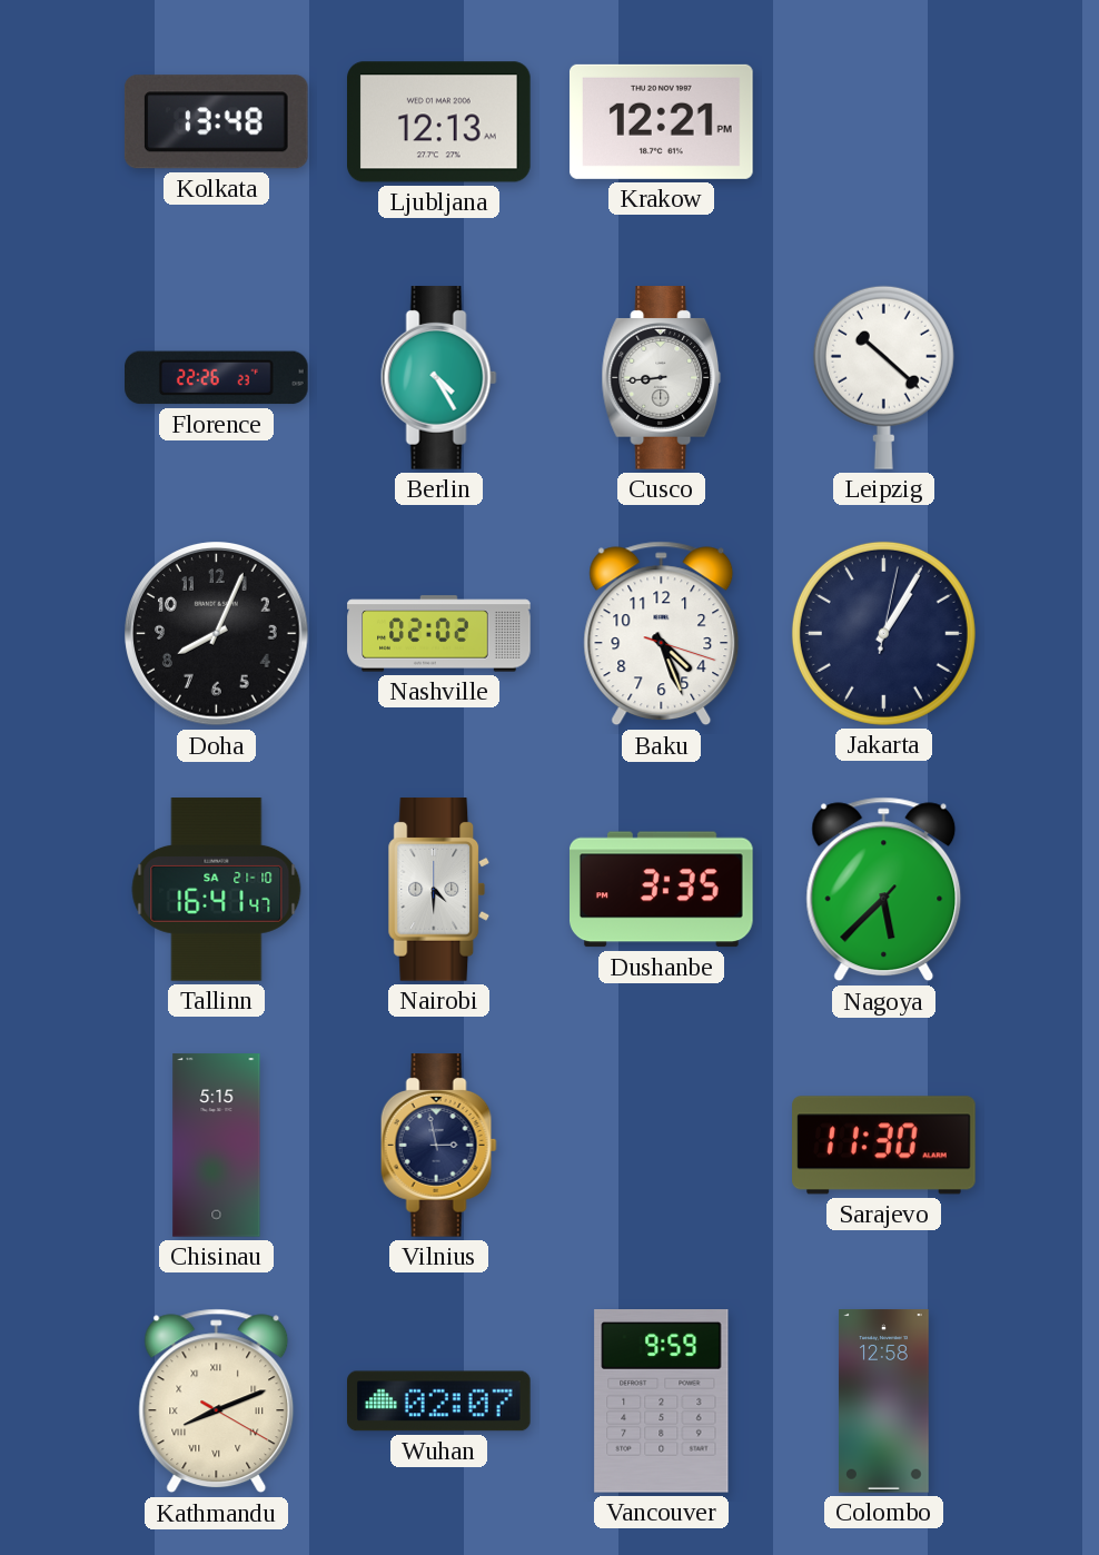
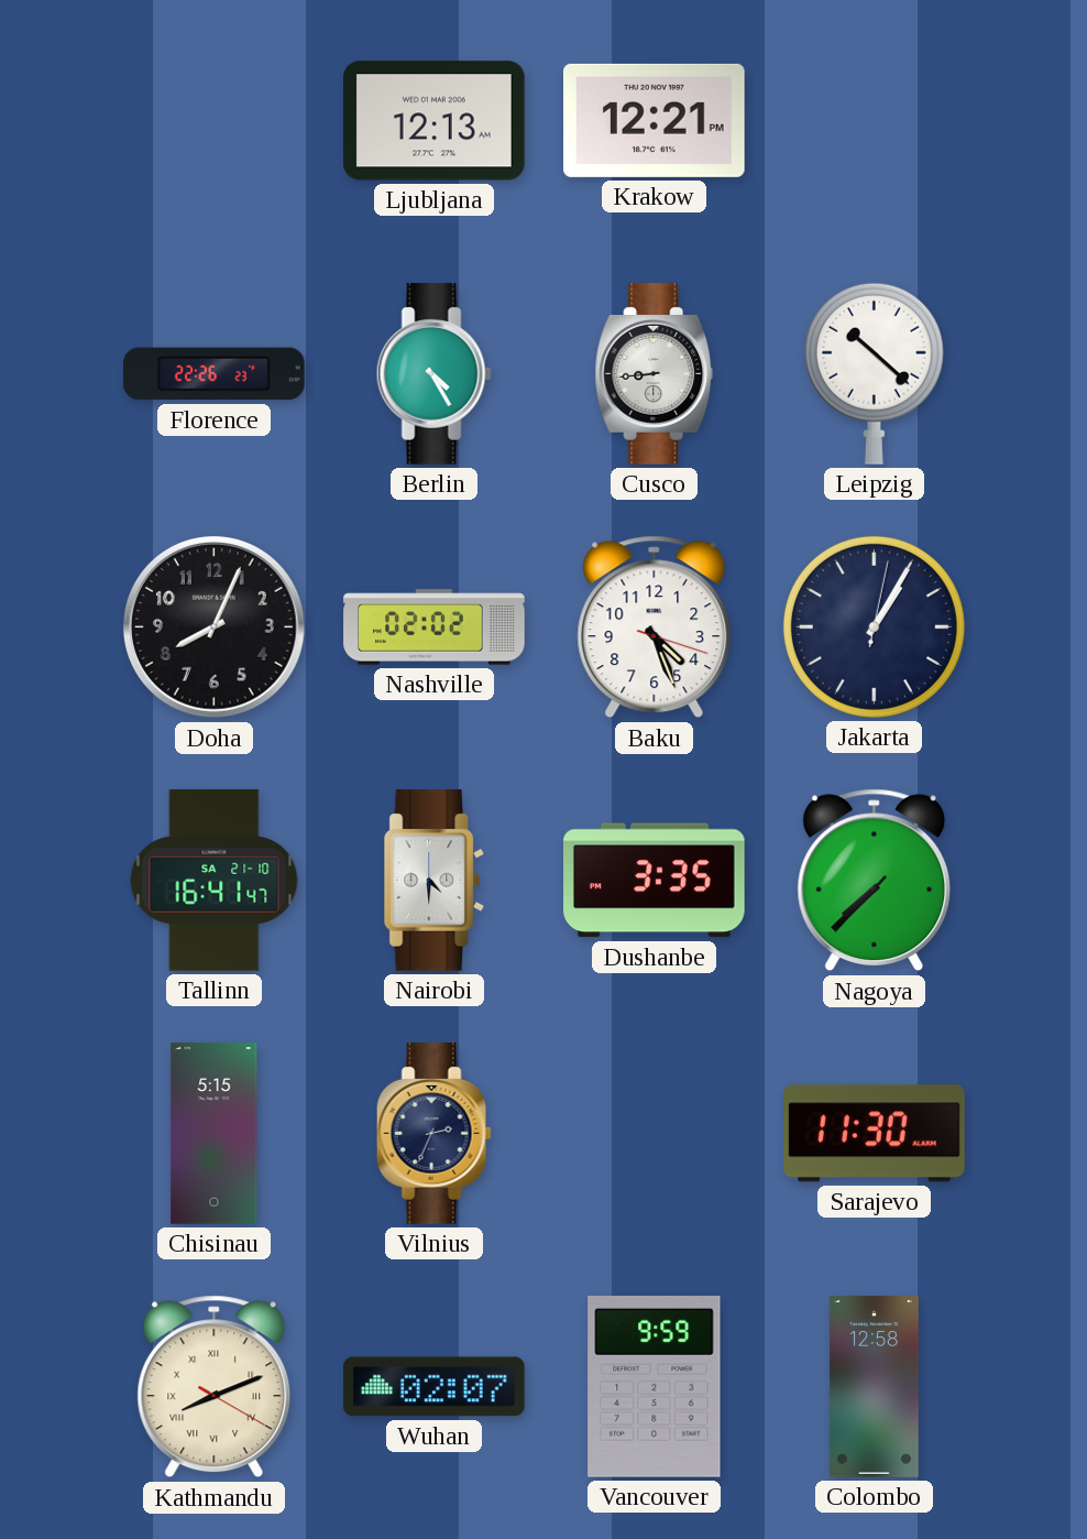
Kolkata: 13:48 -> none
Nagoya: 5:37 -> 7:37
Vilnius: 2:58 -> 2:34
